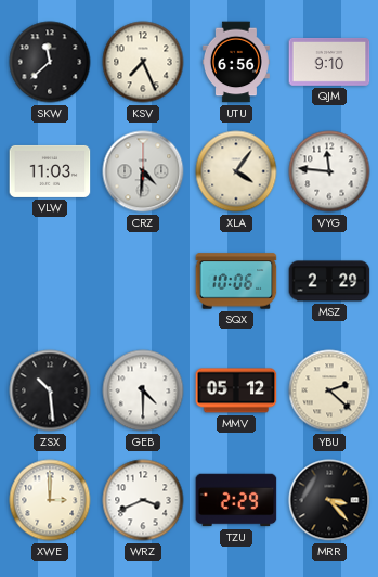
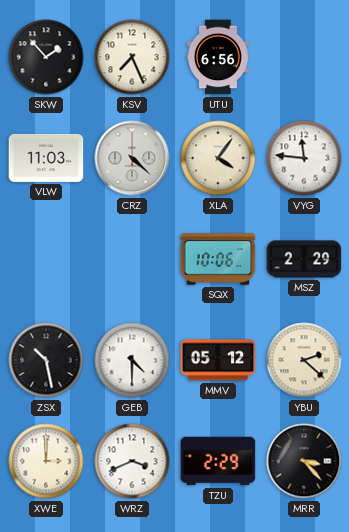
SKW: 11:38 -> 1:53
QJM: 9:10 -> none
CRZ: 4:31 -> 4:22
ZSX: 10:29 -> 10:28
